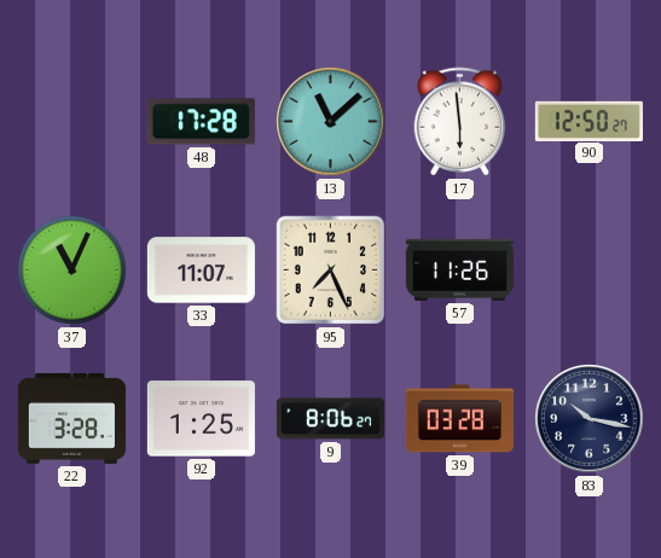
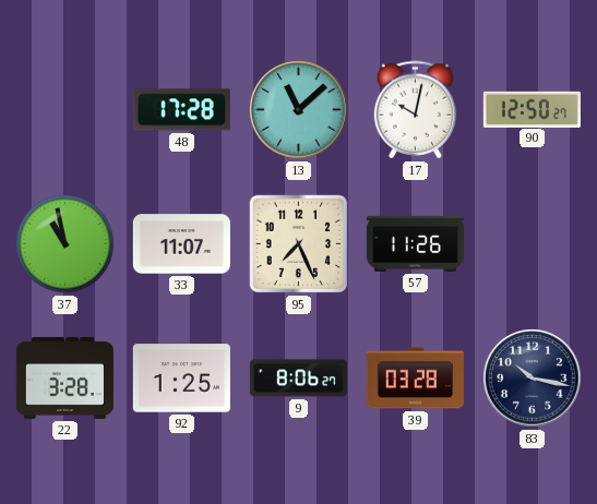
17: 5:59 -> 10:02
37: 11:04 -> 10:58
